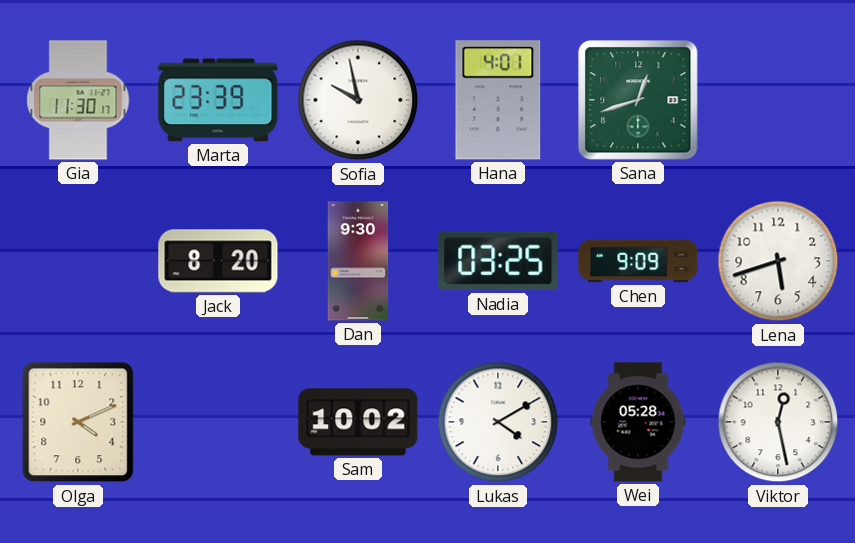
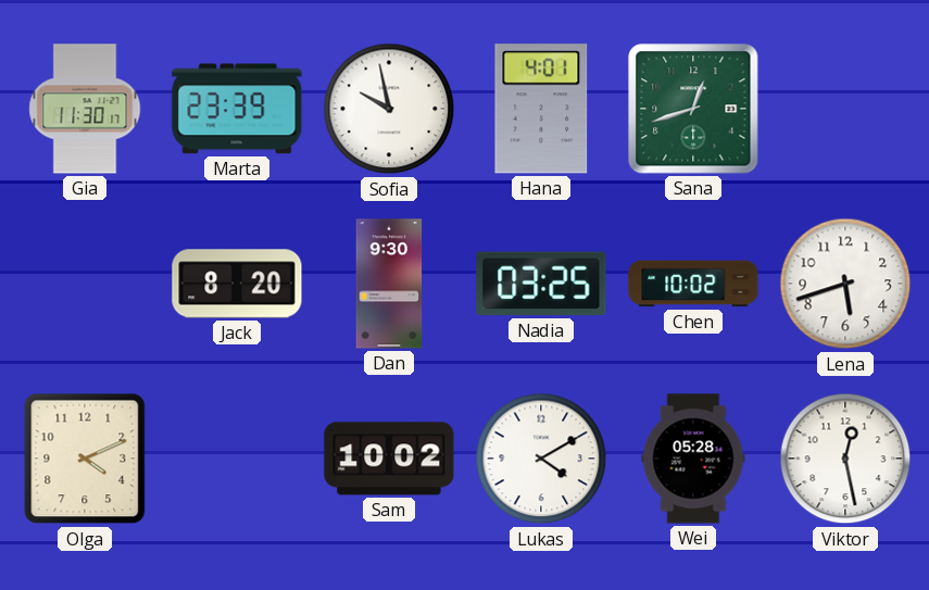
Chen: 9:09 -> 10:02
